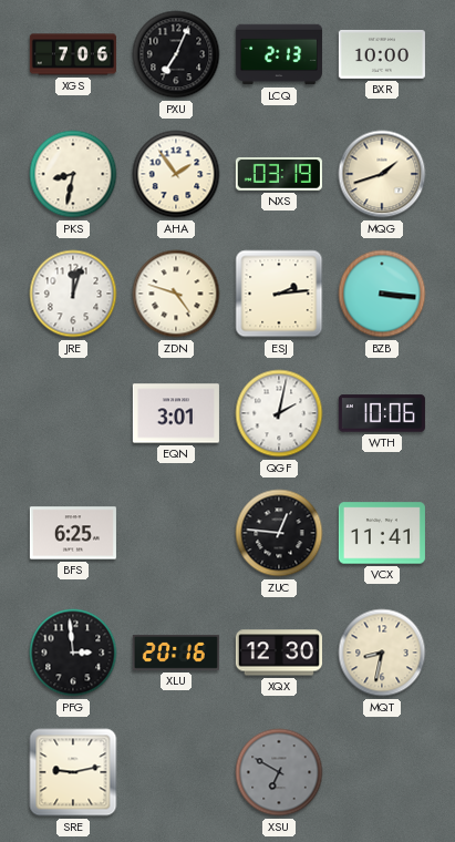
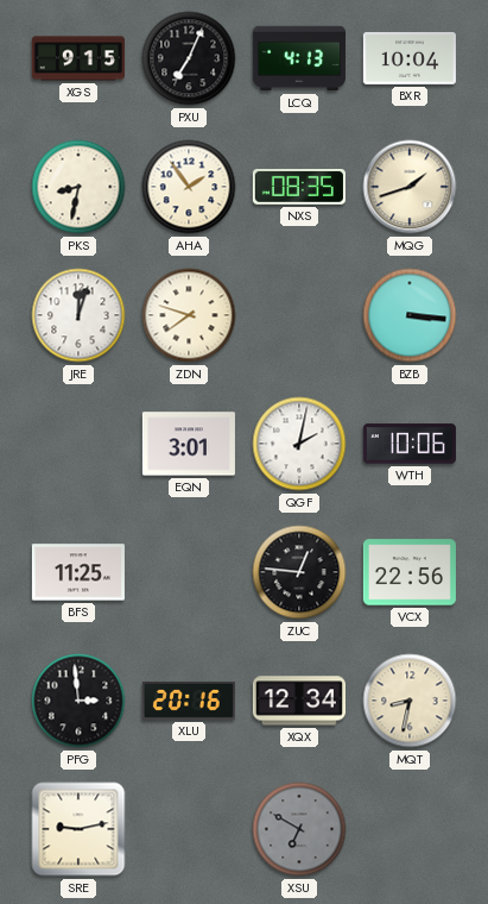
XGS: 7:06 -> 9:15
LCQ: 2:13 -> 4:13
BXR: 10:00 -> 10:04
NXS: 03:19 -> 08:35
ZDN: 4:48 -> 7:48
ESJ: 2:14 -> none
BFS: 6:25 -> 11:25
VCX: 11:41 -> 22:56
XQX: 12:30 -> 12:34
